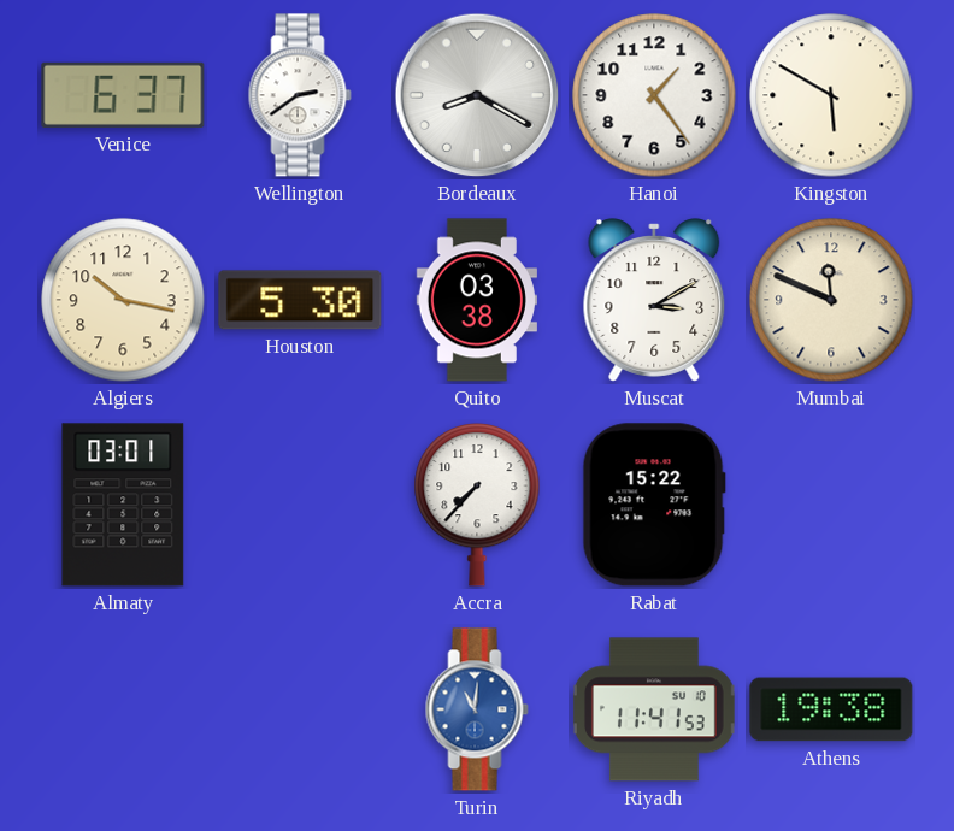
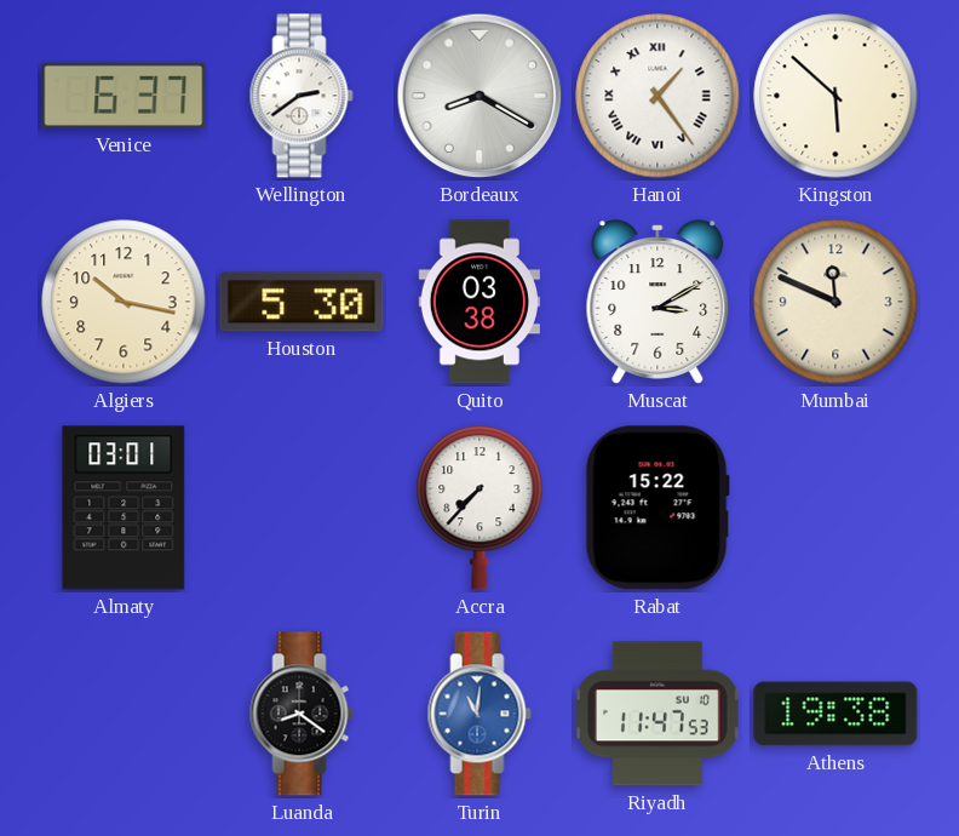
Hanoi numerals: Arabic -> Roman
Kingston: 5:50 -> 5:52
Luanda: none -> 8:21
Riyadh: 11:41 -> 11:47
